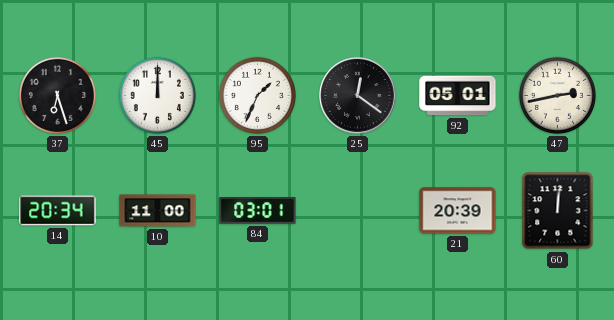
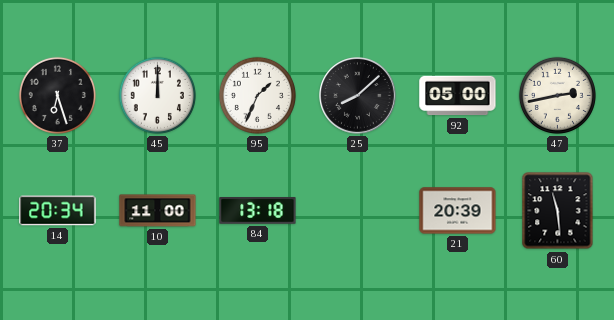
25: 12:21 -> 8:08
92: 05:01 -> 05:00
84: 03:01 -> 13:18
60: 12:01 -> 11:29
